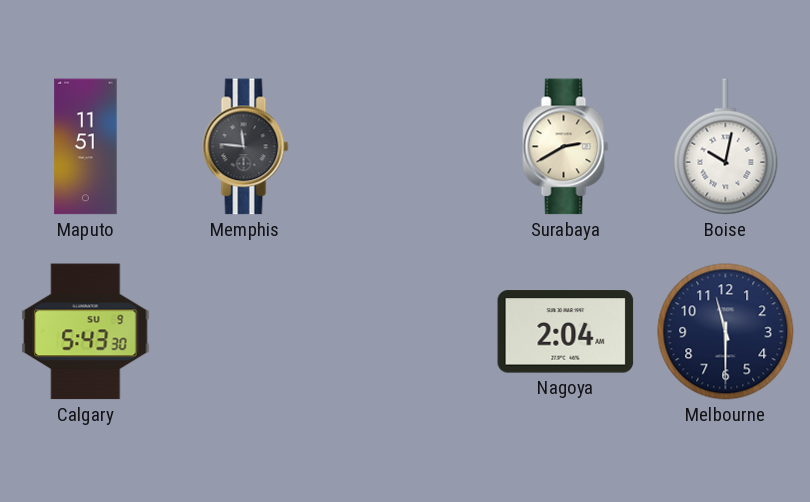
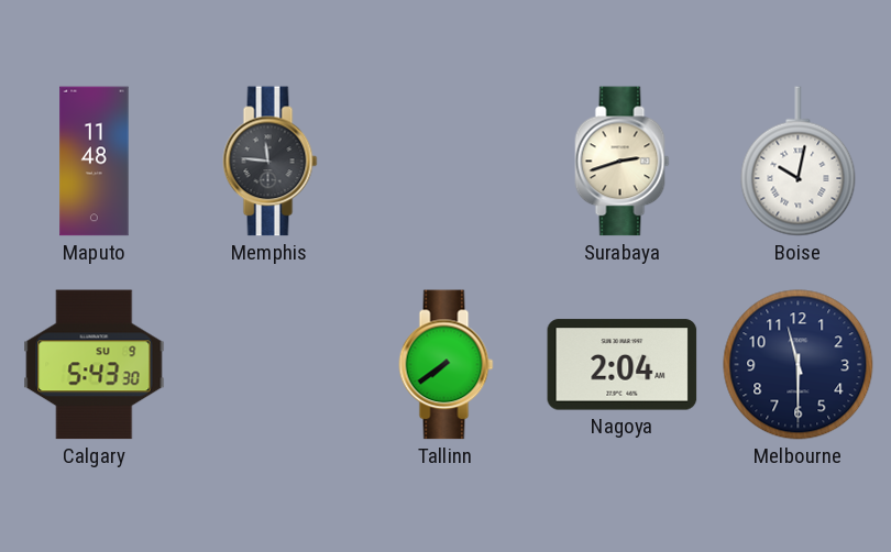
Maputo: 11:51 -> 11:48
Surabaya: 2:40 -> 2:42
Tallinn: none -> 7:39
